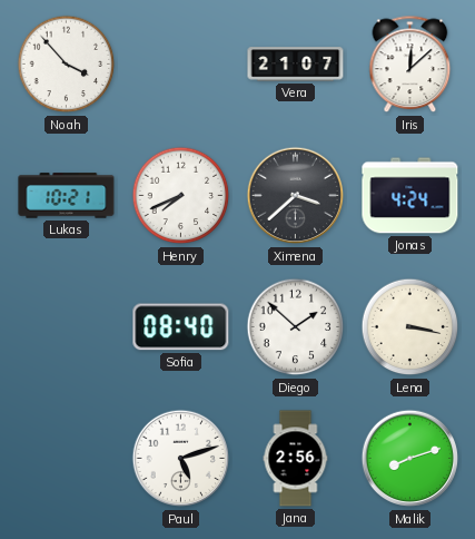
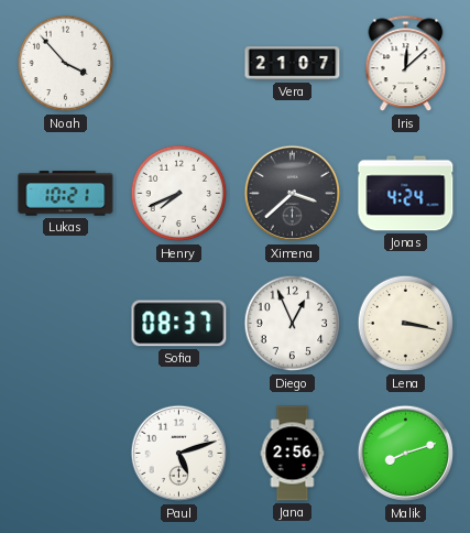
Sofia: 08:40 -> 08:37
Diego: 1:52 -> 12:56
